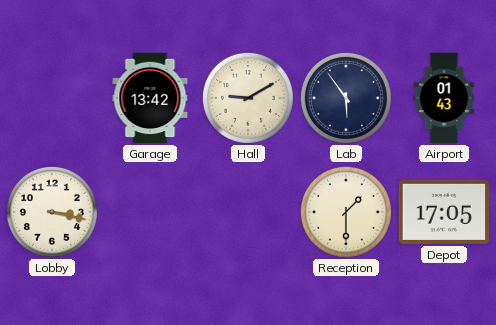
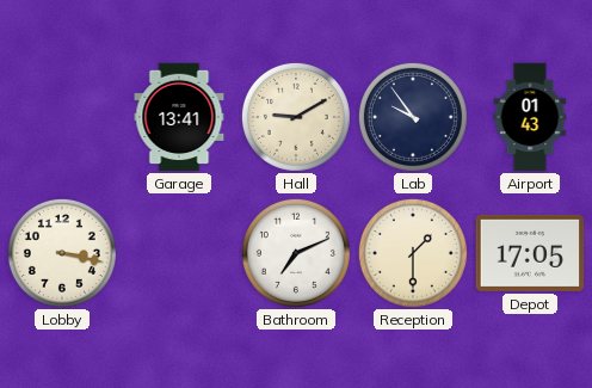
Garage: 13:42 -> 13:41
Lab: 5:54 -> 9:54
Bathroom: none -> 7:11
